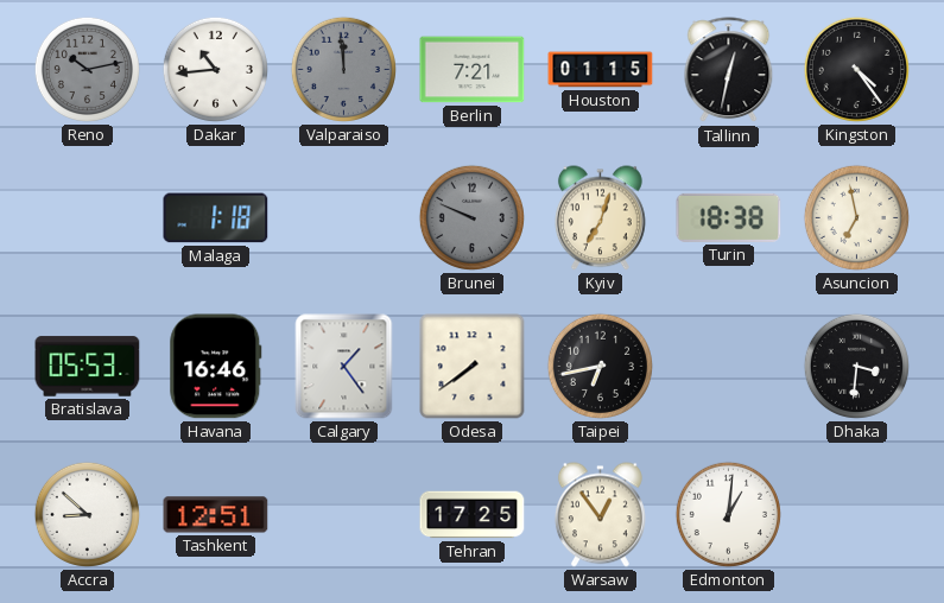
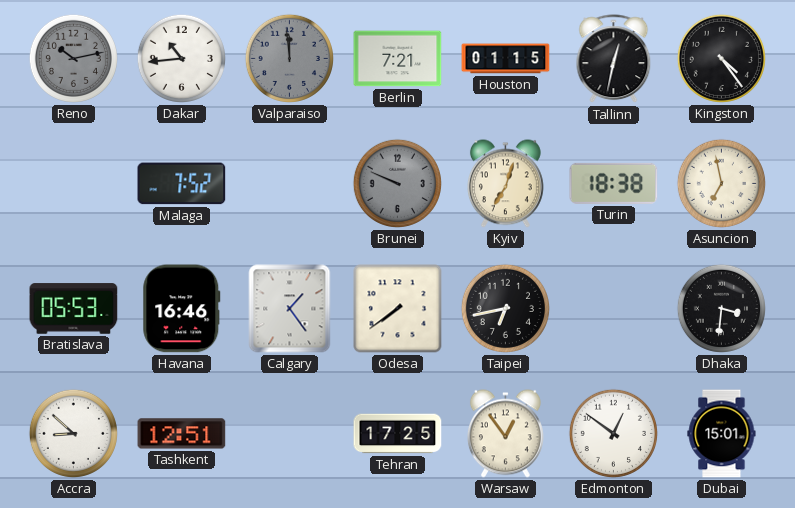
Malaga: 1:18 -> 7:52
Edmonton: 1:01 -> 12:51
Dubai: none -> 15:01
